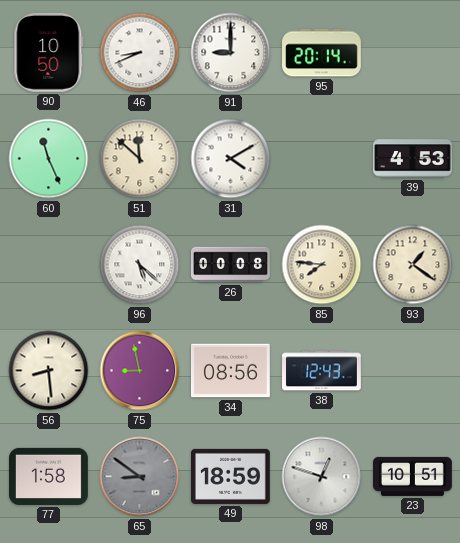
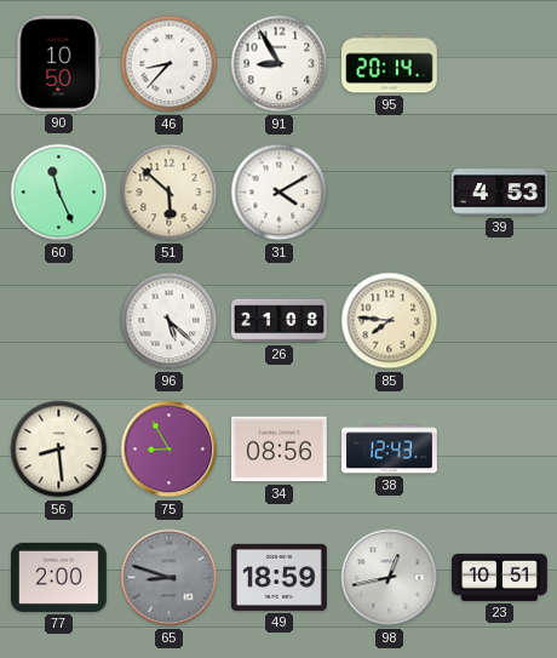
46: 8:41 -> 8:37
91: 9:00 -> 8:55
51: 11:52 -> 5:52
26: 00:08 -> 21:08
93: 1:21 -> none
75: 8:58 -> 8:55
77: 1:58 -> 2:00
65: 8:51 -> 8:48
98: 12:48 -> 12:43
